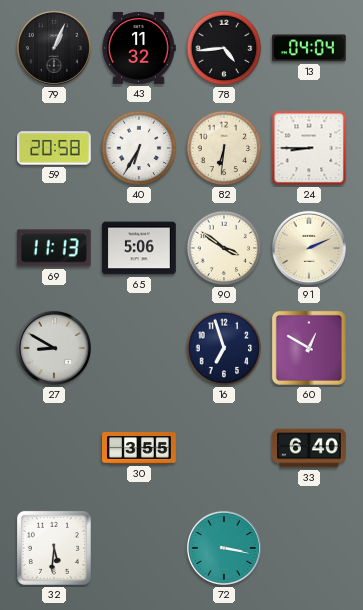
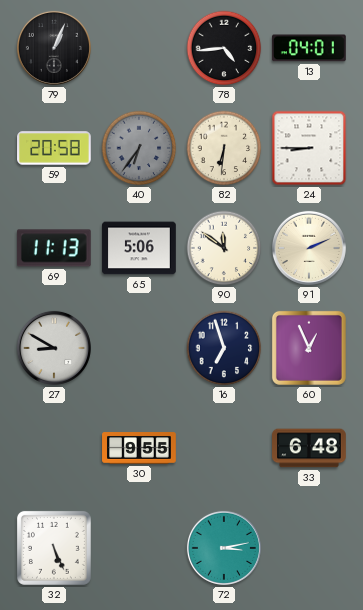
43: 11:32 -> none
13: 04:04 -> 04:01
40: 6:35 -> 6:36
40 dial: white -> grey
90: 3:51 -> 11:51
60: 12:50 -> 12:56
30: 3:55 -> 9:55
33: 6:40 -> 6:48
32: 5:31 -> 5:26
72: 3:17 -> 3:13
